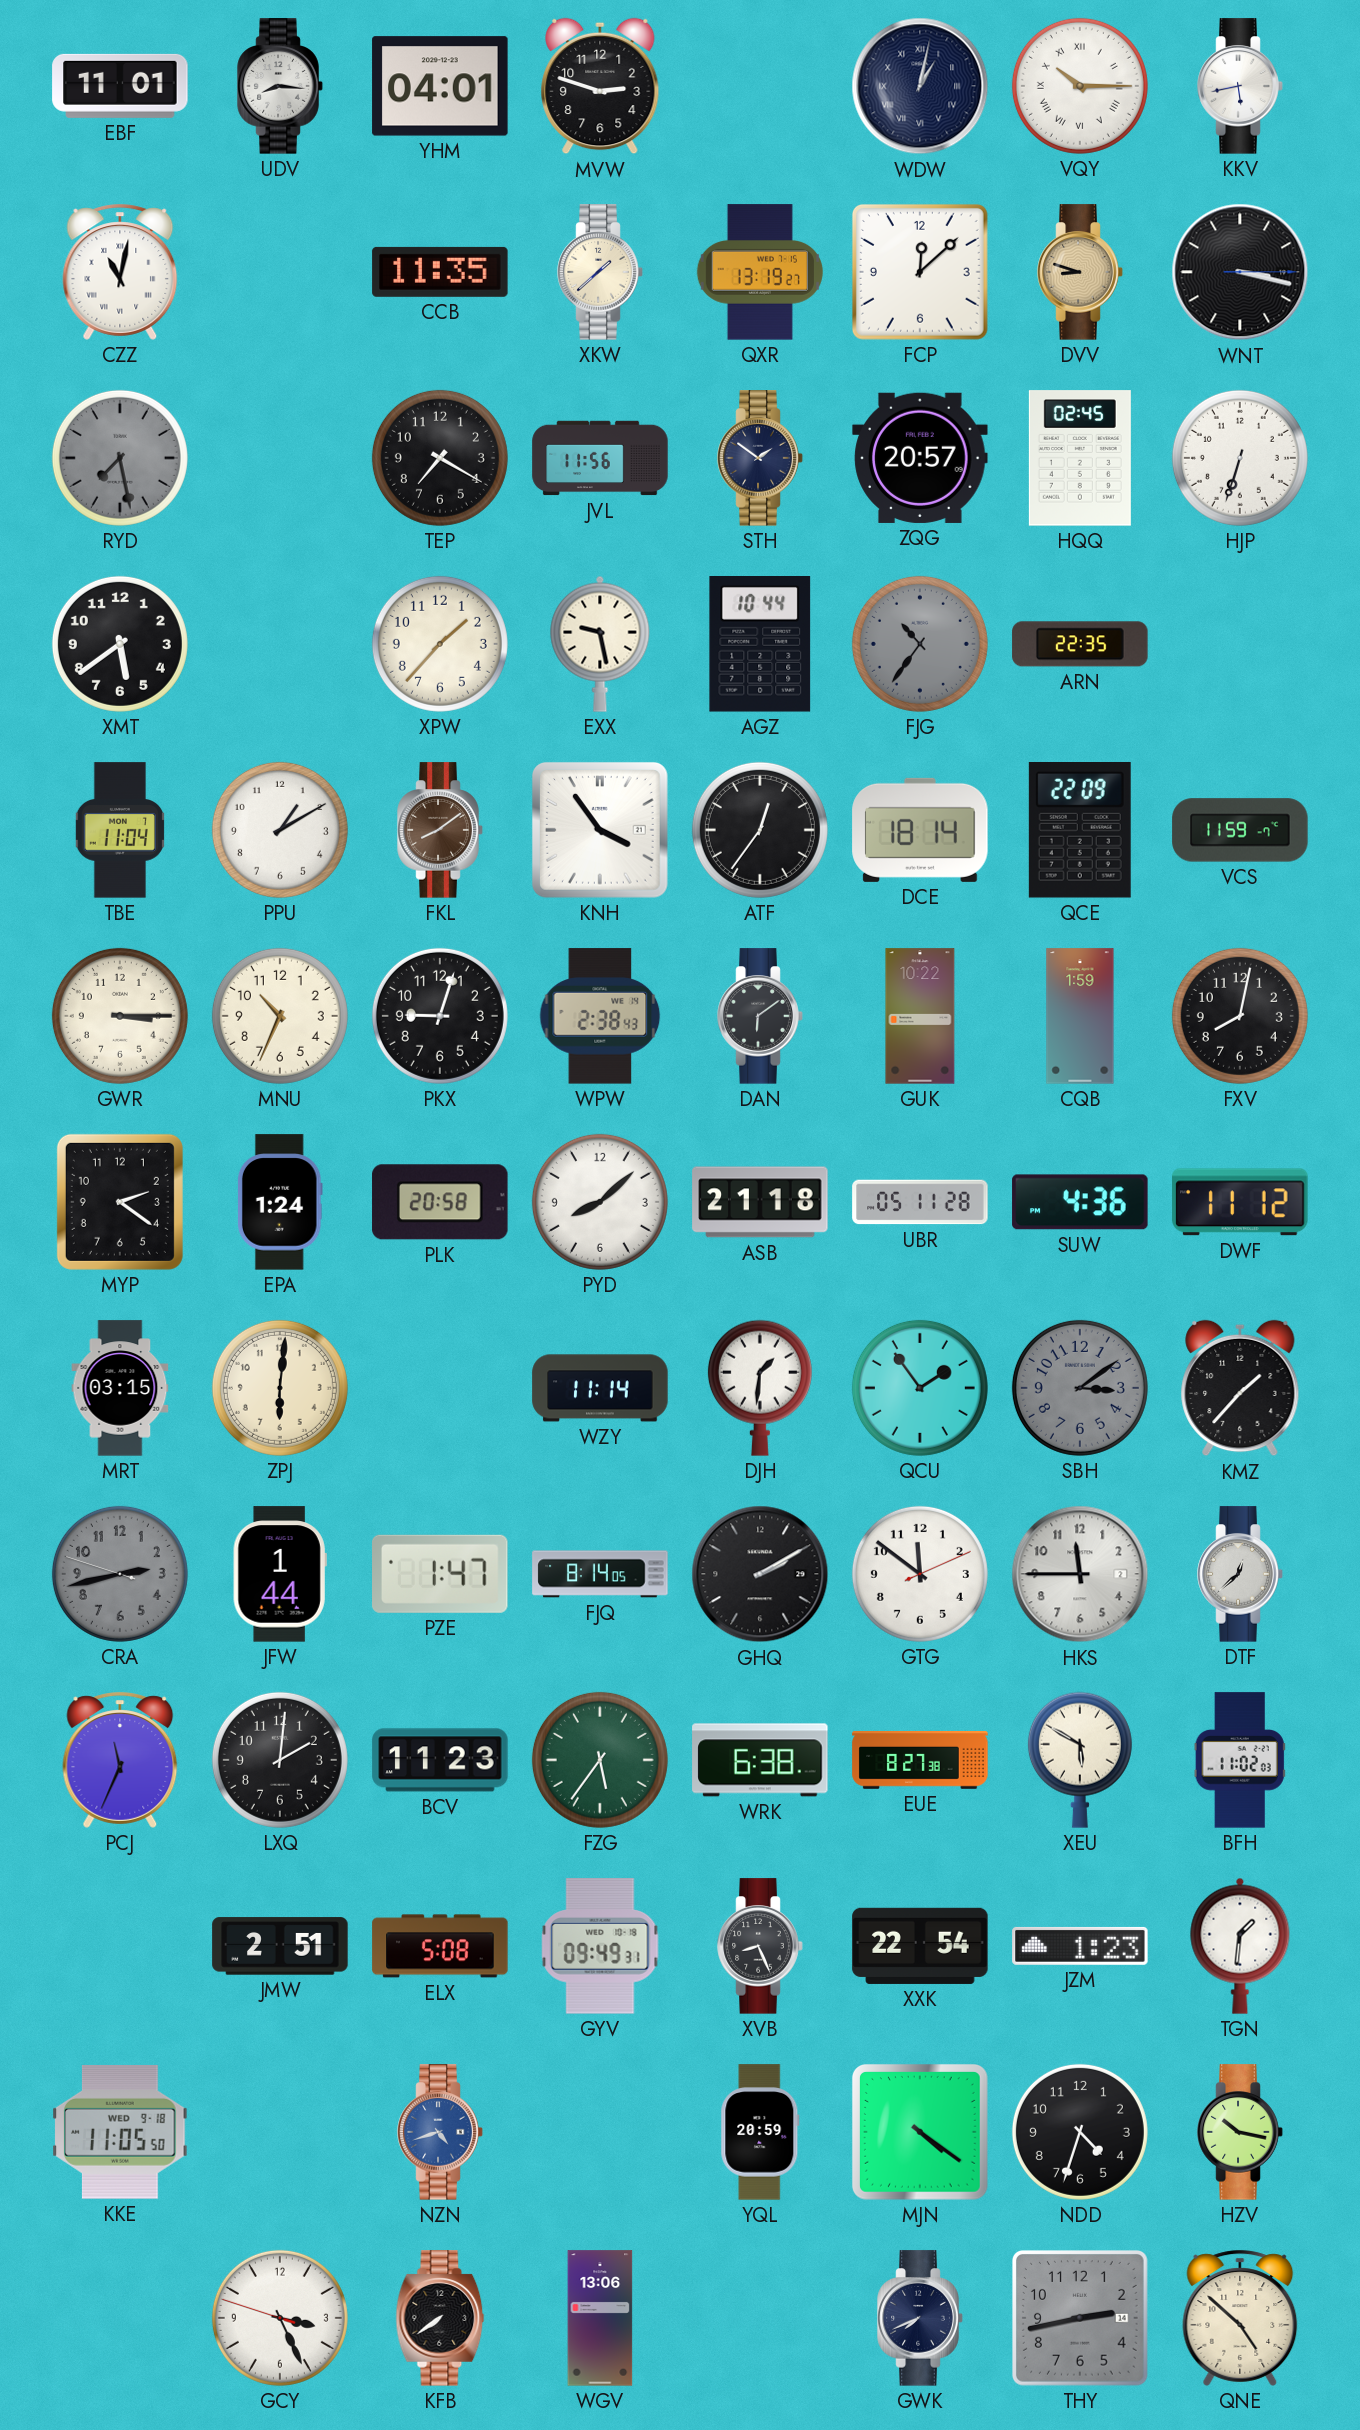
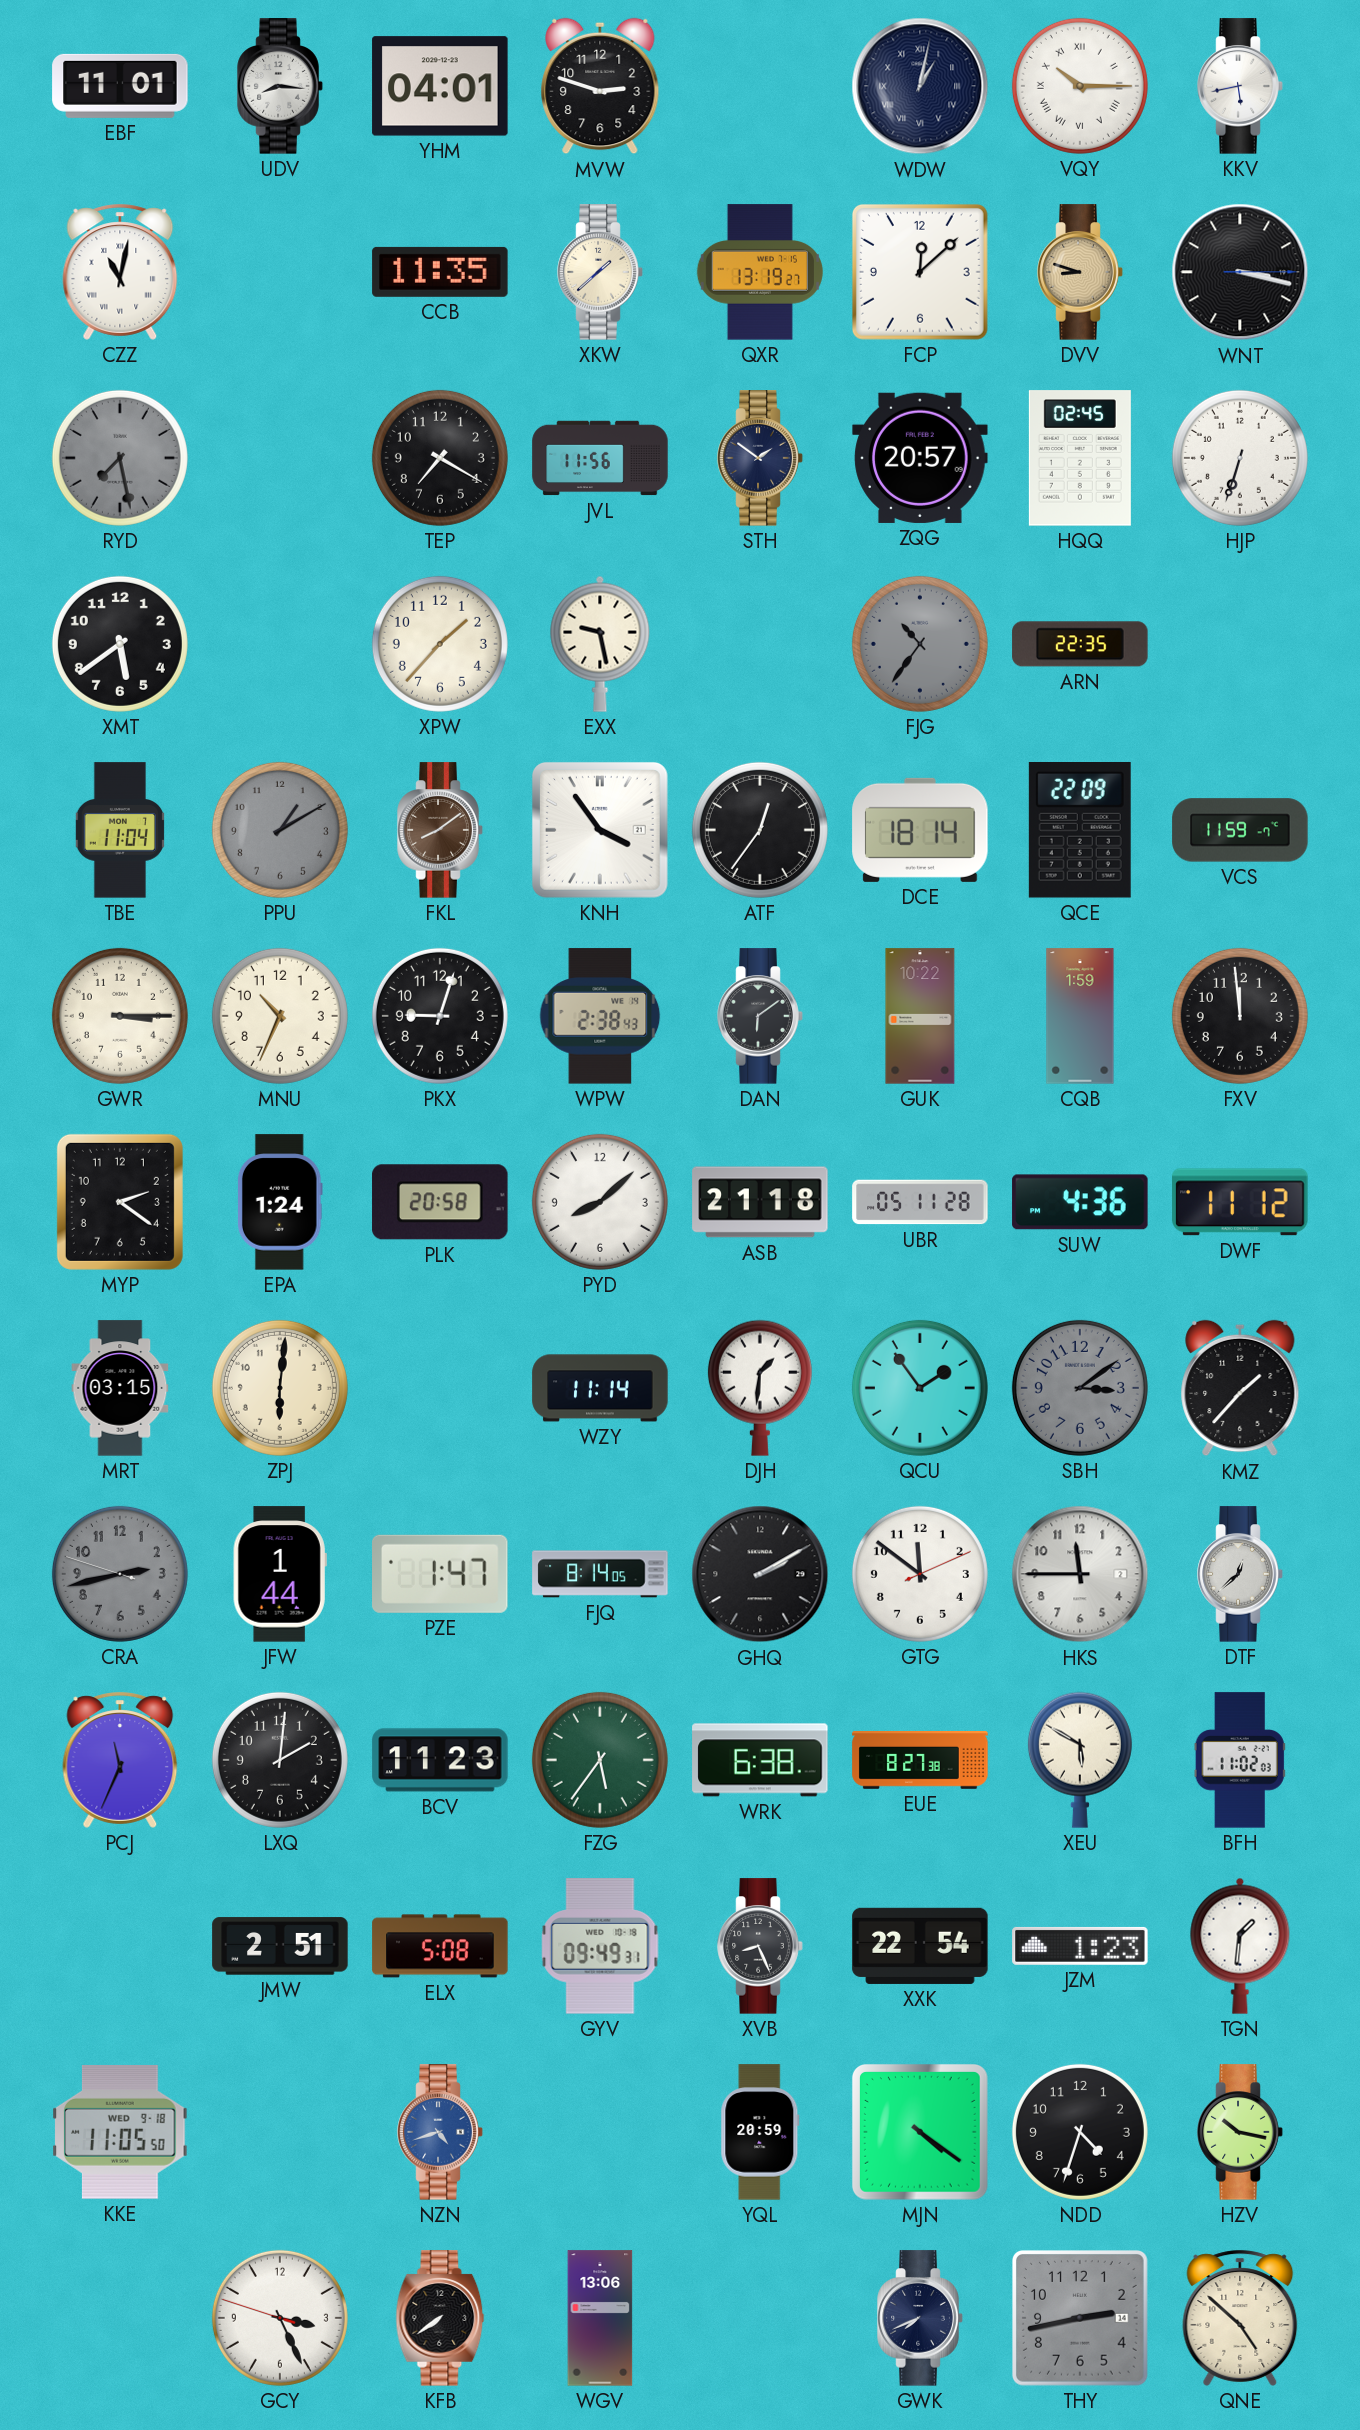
AGZ: 10:44 -> none
PPU dial: white -> grey
FXV: 8:02 -> 11:59
